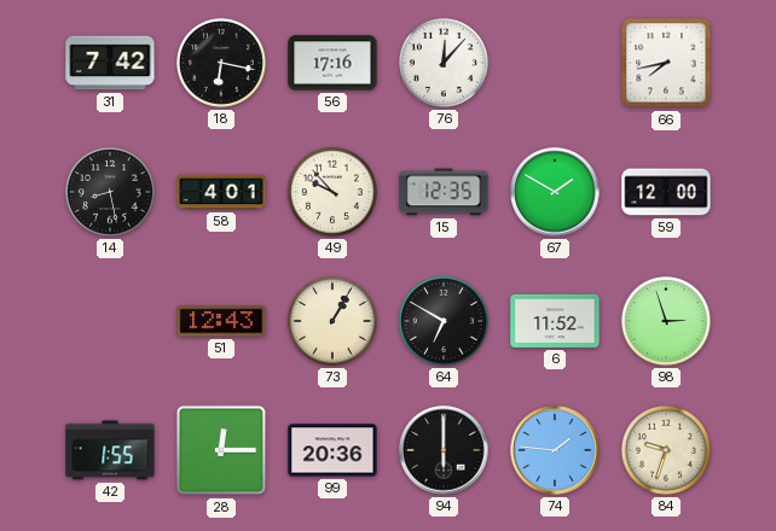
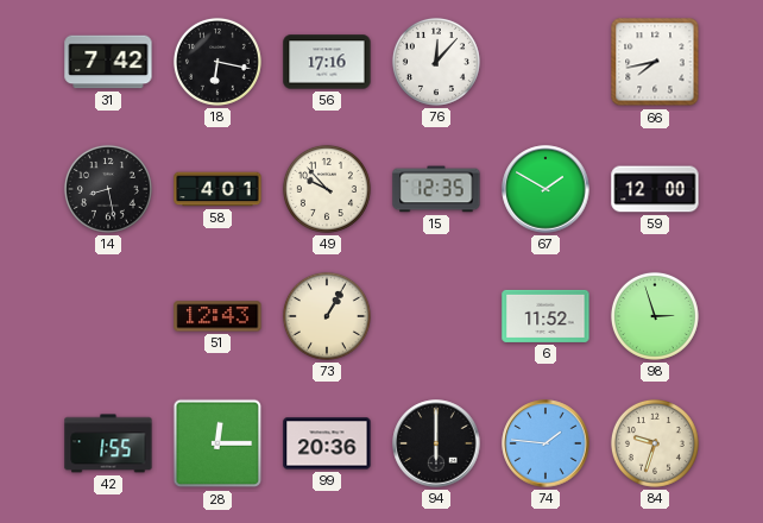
64: 6:50 -> none
